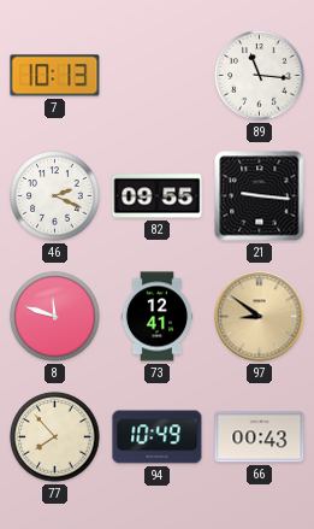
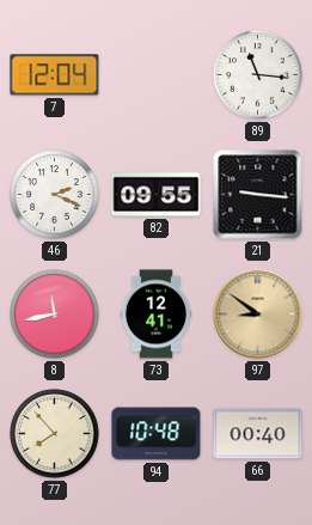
7: 10:13 -> 12:04
8: 11:48 -> 11:43
94: 10:49 -> 10:48
66: 00:43 -> 00:40
